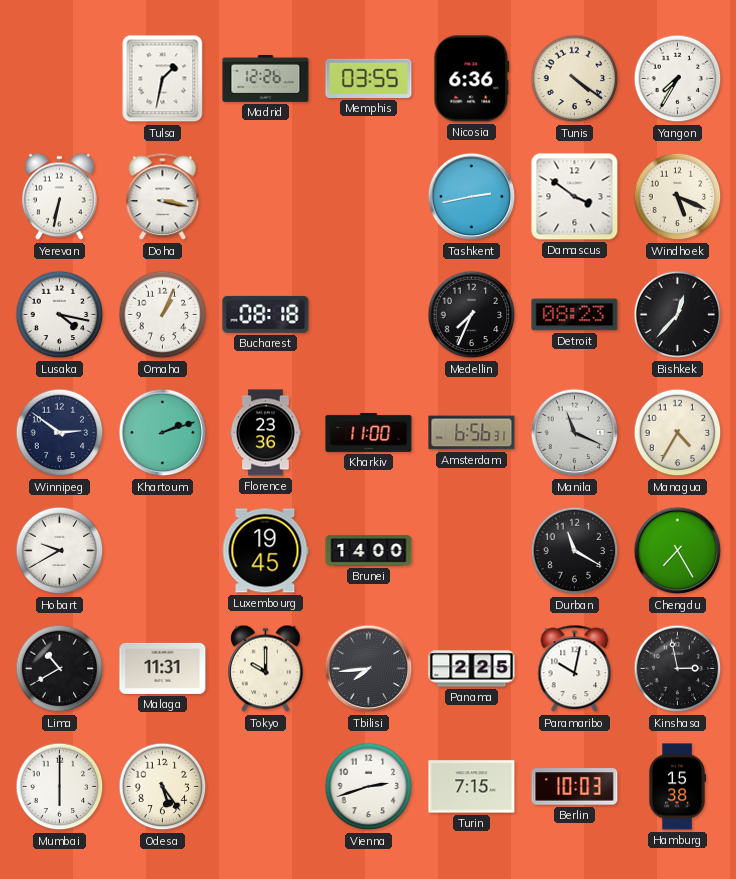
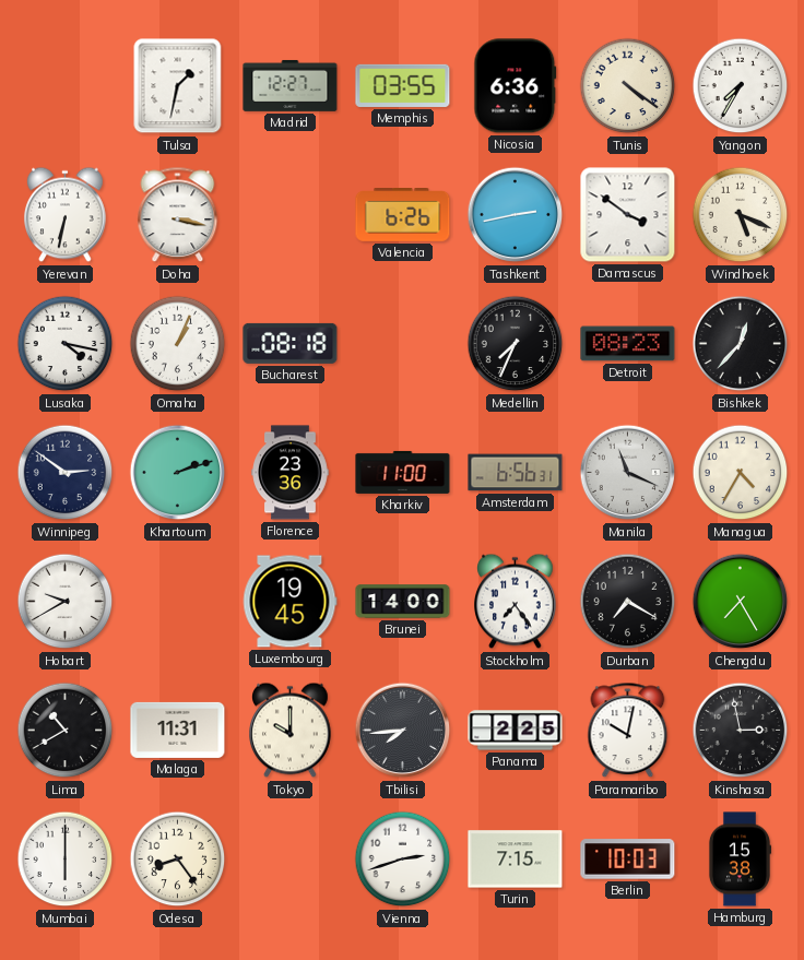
Madrid: 12:26 -> 12:27
Valencia: none -> 6:26
Stockholm: none -> 7:24
Durban: 11:20 -> 7:20
Odesa: 5:24 -> 8:24
